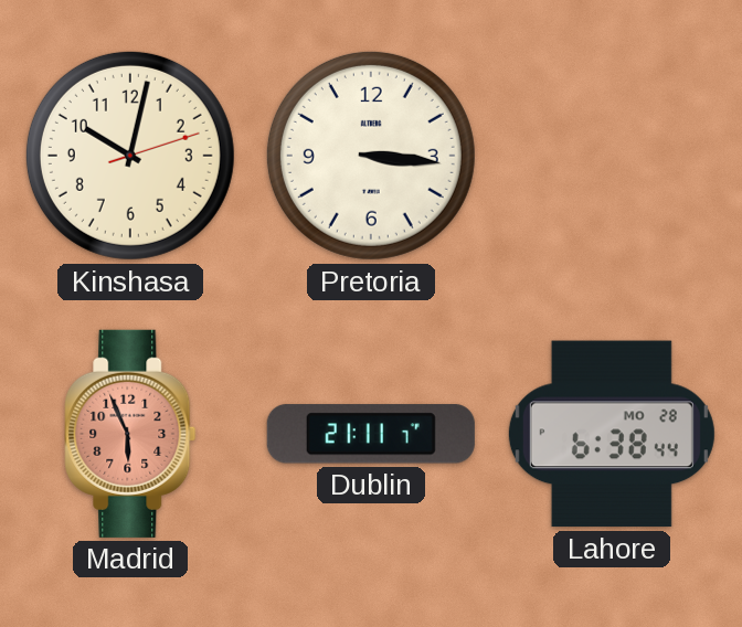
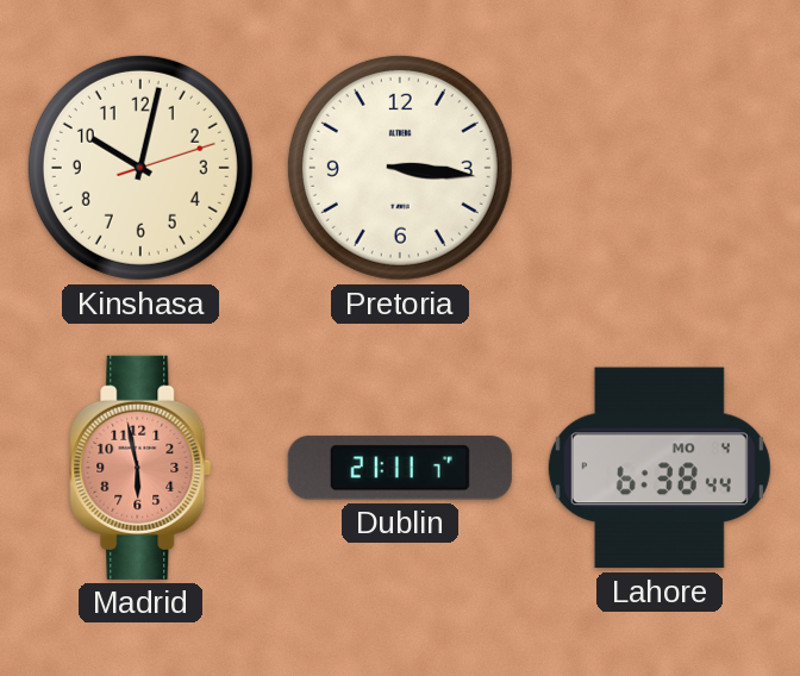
Madrid: 5:56 -> 5:58
Lahore date: MO 28 -> MO 4
